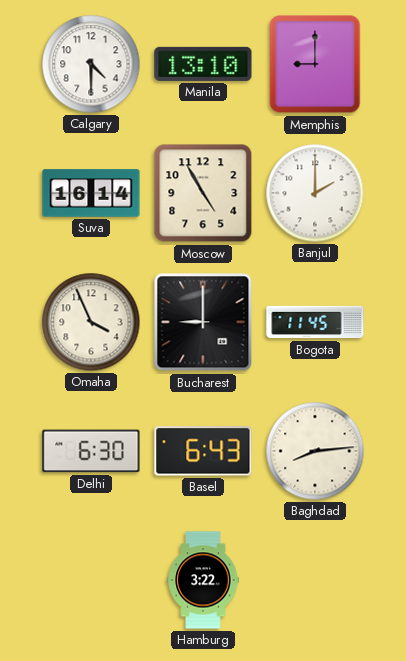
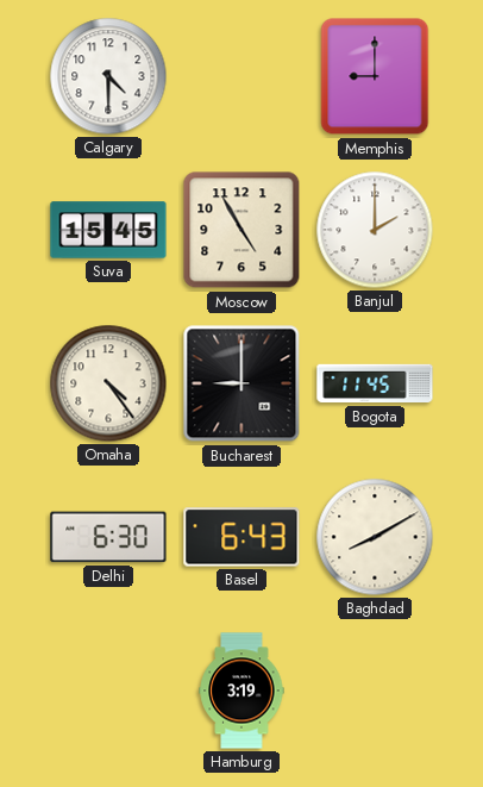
Manila: 13:10 -> none
Suva: 16:14 -> 15:45
Omaha: 3:56 -> 4:24
Baghdad: 8:14 -> 8:10
Hamburg: 3:22 -> 3:19
